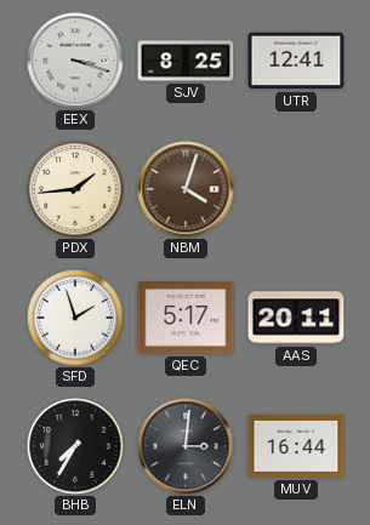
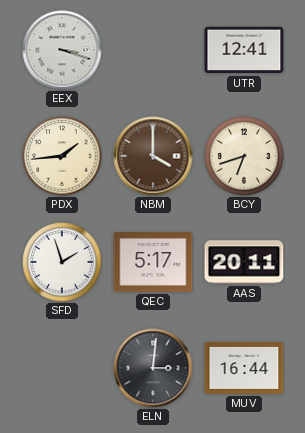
SJV: 8:25 -> none
NBM: 4:03 -> 4:00
BCY: none -> 6:42
BHB: 7:35 -> none
